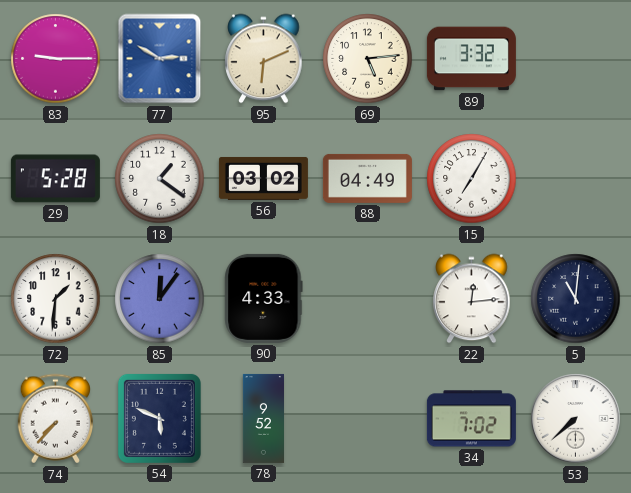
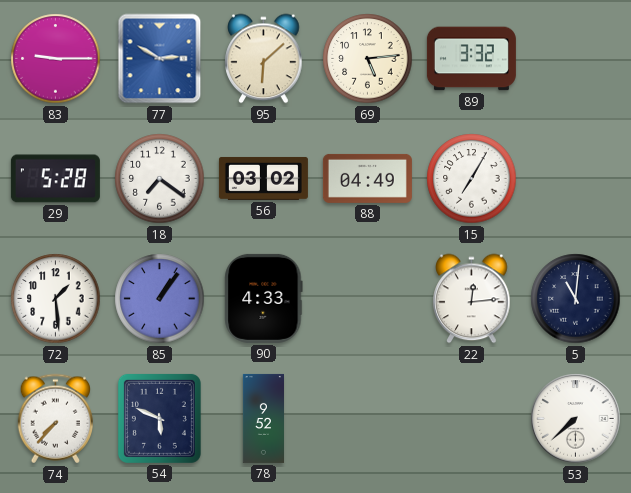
95: 6:11 -> 6:08
18: 1:21 -> 7:21
72: 1:31 -> 1:29
85: 12:06 -> 1:06
34: 7:02 -> none
